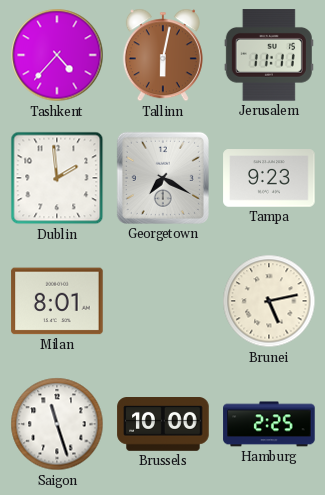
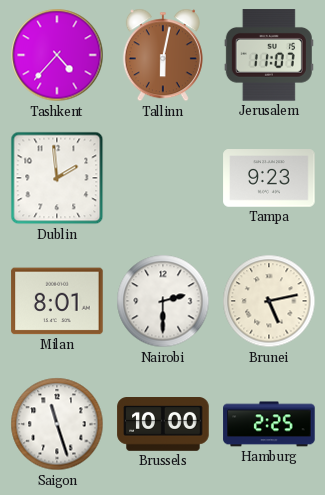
Jerusalem: 11:11 -> 11:07
Georgetown: 7:20 -> none
Nairobi: none -> 2:30
